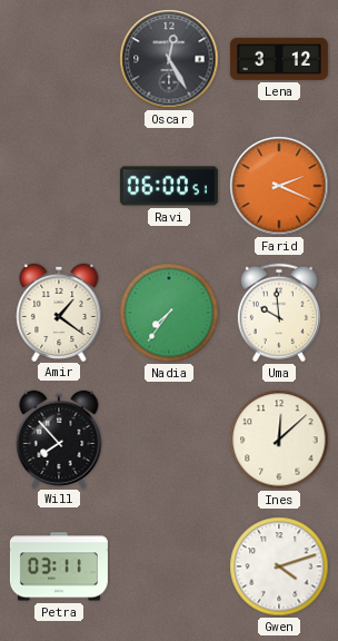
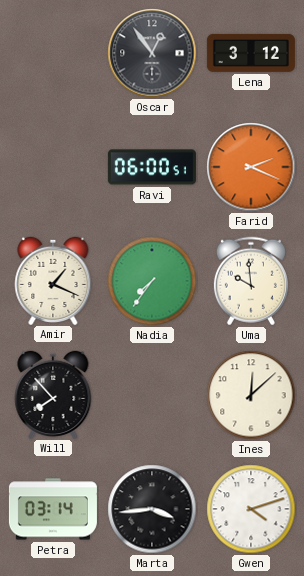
Oscar: 12:25 -> 12:54
Amir: 1:21 -> 1:19
Petra: 03:11 -> 03:14
Marta: none -> 3:44
